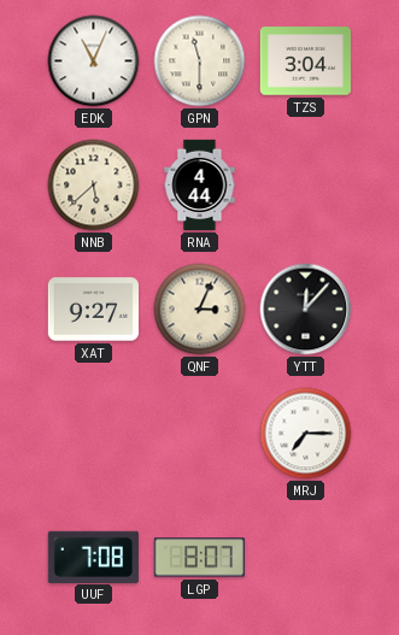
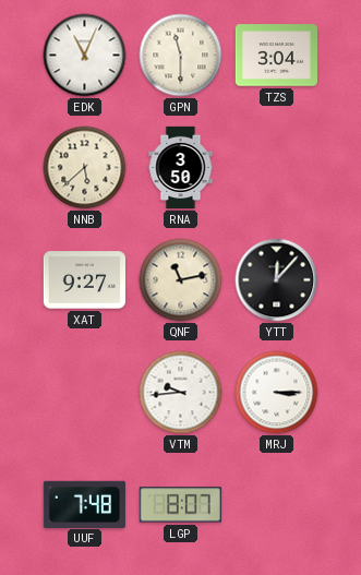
RNA: 4:44 -> 3:50
QNF: 3:04 -> 11:13
VTM: none -> 9:44
MRJ: 7:15 -> 3:15
UUF: 7:08 -> 7:48
